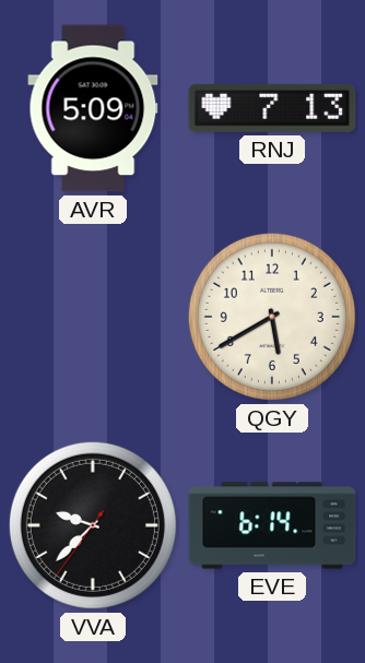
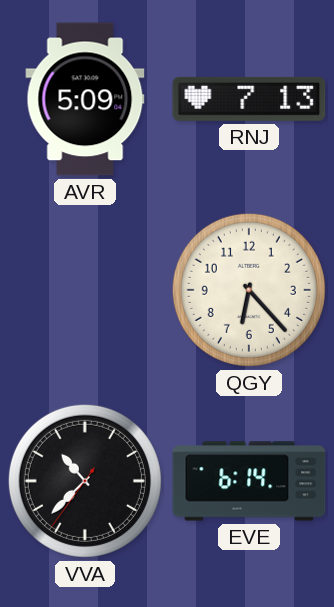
QGY: 5:40 -> 6:23
VVA: 9:37 -> 10:37
